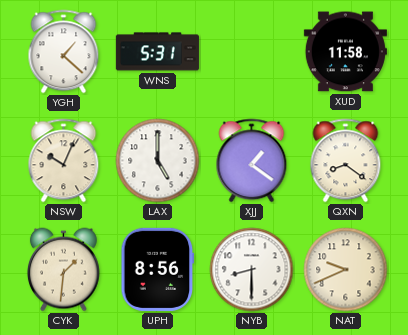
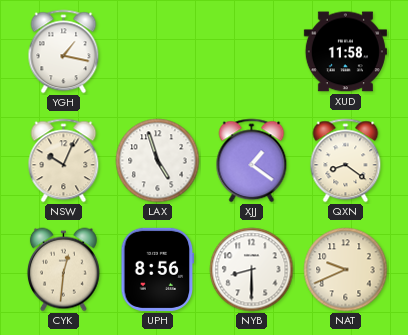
YGH: 1:22 -> 1:17
WNS: 5:31 -> none
LAX: 5:00 -> 4:57
CYK: 1:31 -> 12:31
